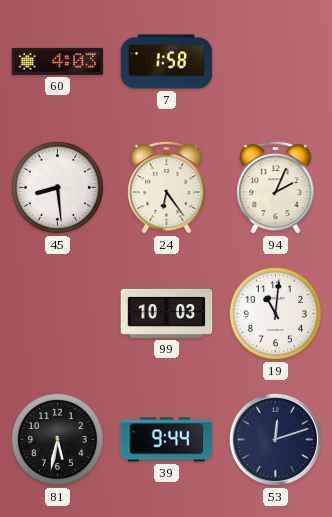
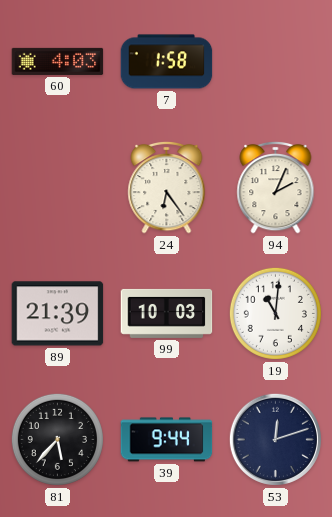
45: 8:29 -> none
89: none -> 21:39
81: 5:32 -> 5:37
